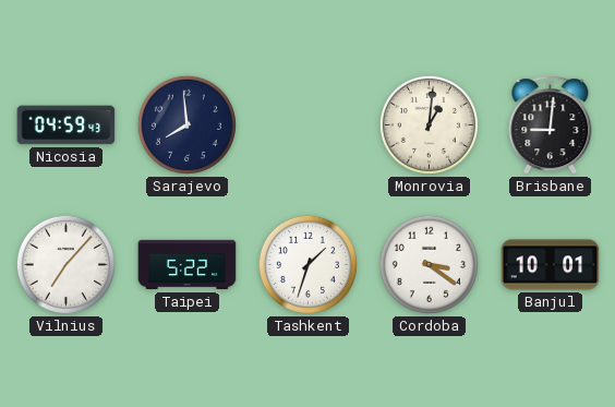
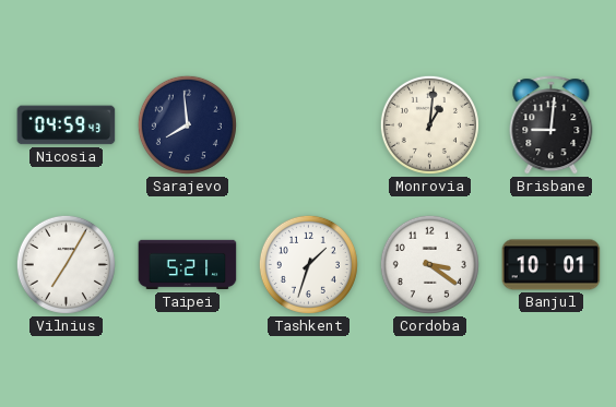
Vilnius: 7:07 -> 7:05
Taipei: 5:22 -> 5:21
